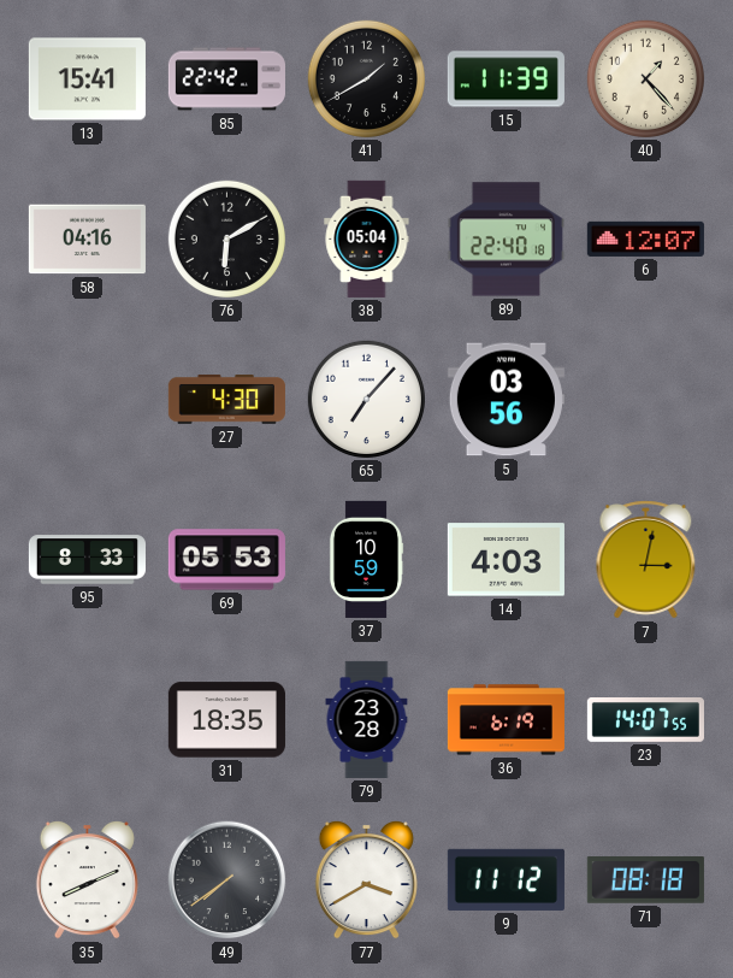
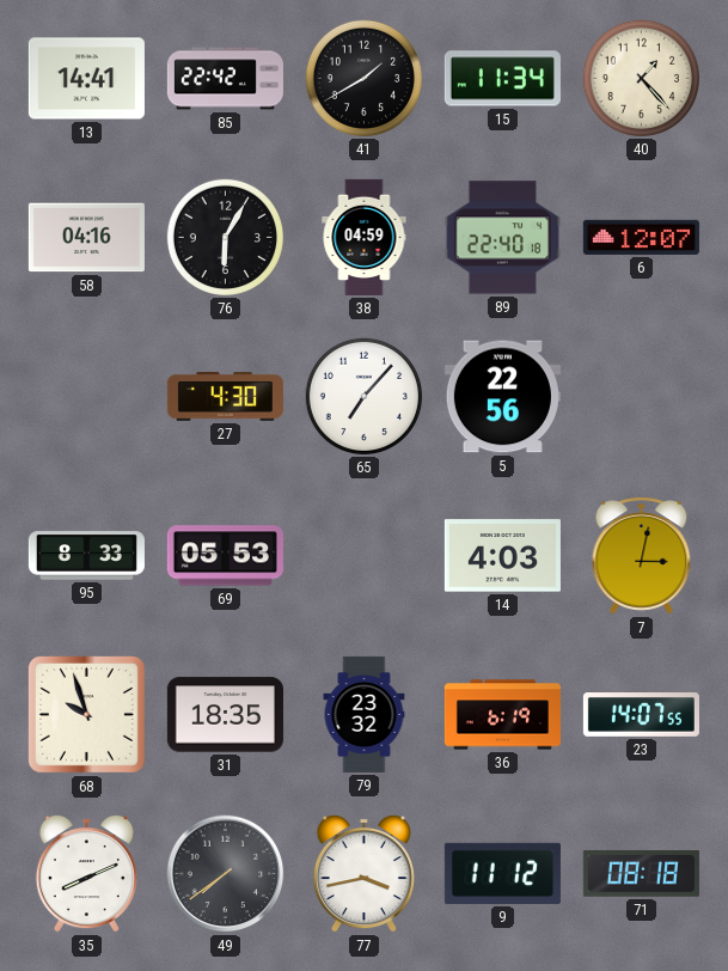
13: 15:41 -> 14:41
15: 11:39 -> 11:34
76: 6:10 -> 6:05
38: 05:04 -> 04:59
5: 03:56 -> 22:56
37: 10:59 -> none
68: none -> 9:57
79: 23:28 -> 23:32
77: 3:40 -> 3:43
